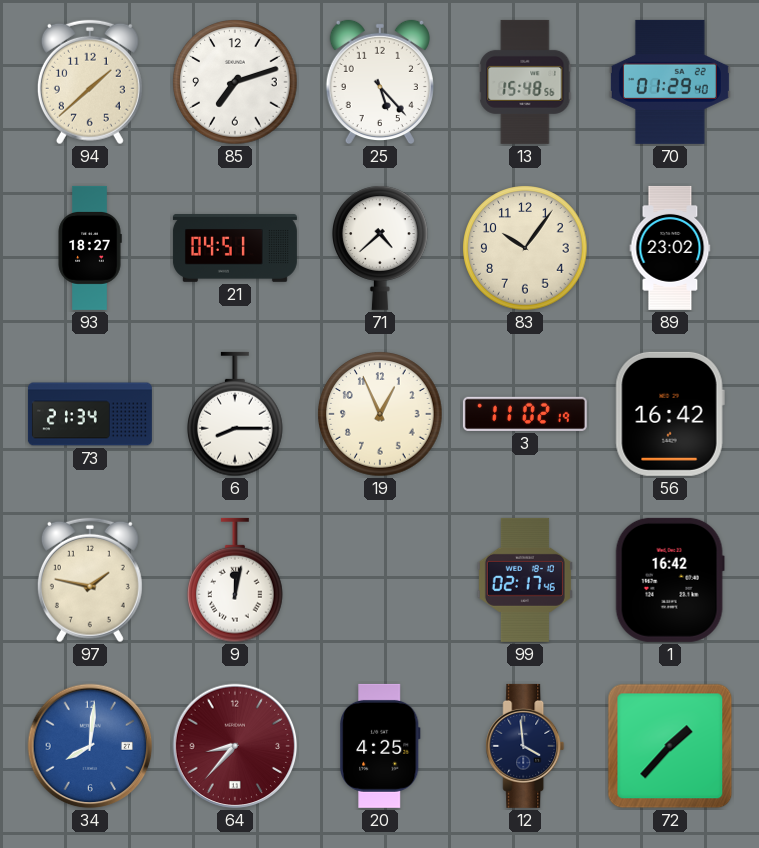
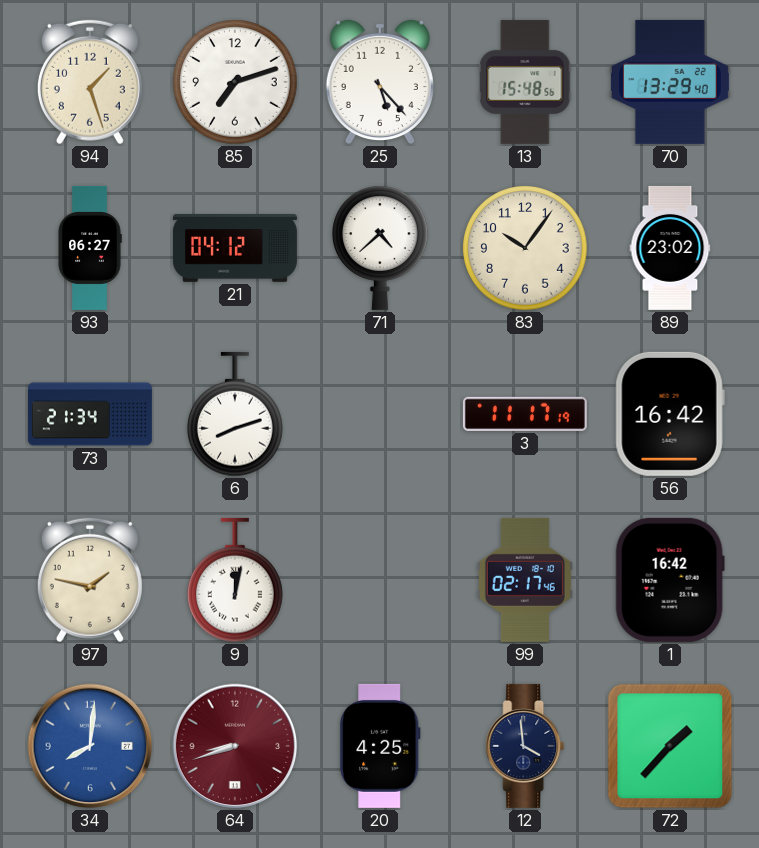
94: 1:38 -> 1:27
70: 01:29 -> 13:29
93: 18:27 -> 06:27
21: 04:51 -> 04:12
6: 8:15 -> 8:12
19: 12:56 -> none
3: 11:02 -> 11:17
64: 8:37 -> 8:42
